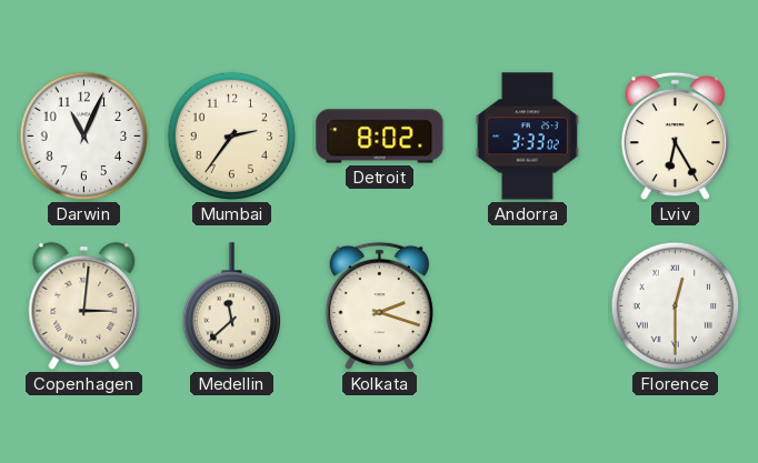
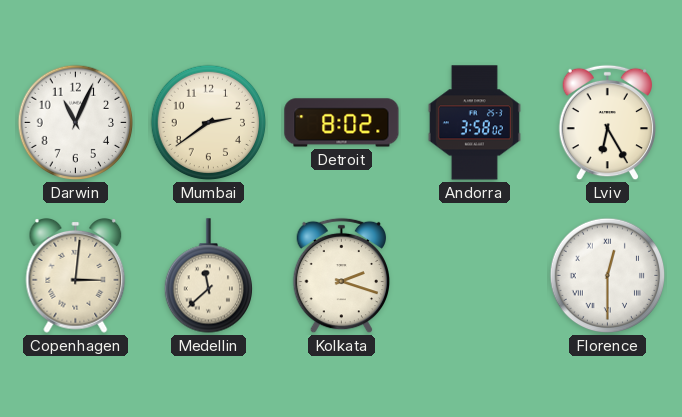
Mumbai: 2:36 -> 2:39
Andorra: 3:33 -> 3:58
